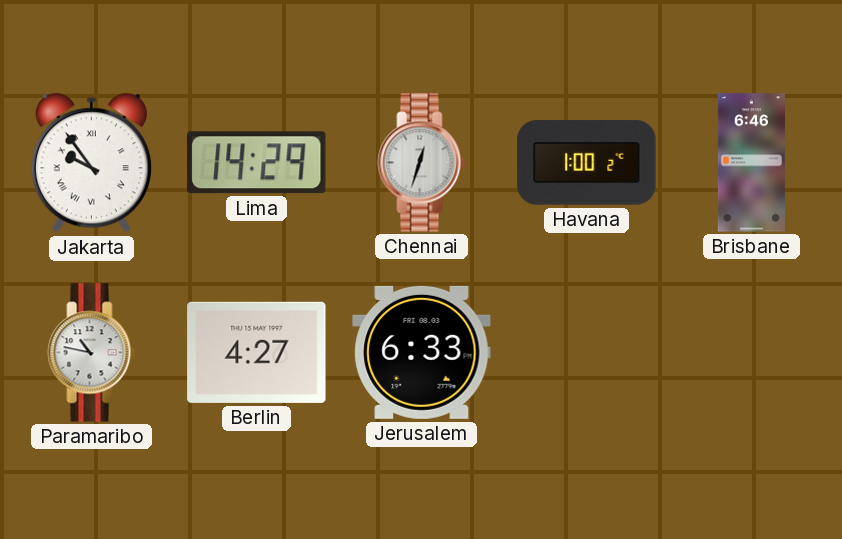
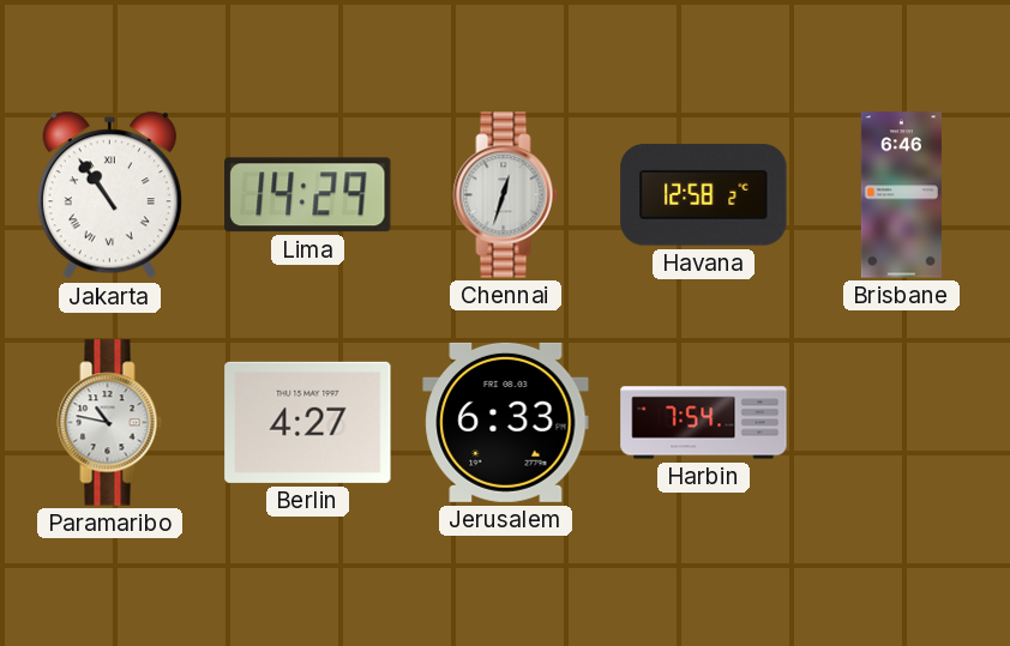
Jakarta: 9:54 -> 10:54
Havana: 1:00 -> 12:58
Harbin: none -> 7:54
